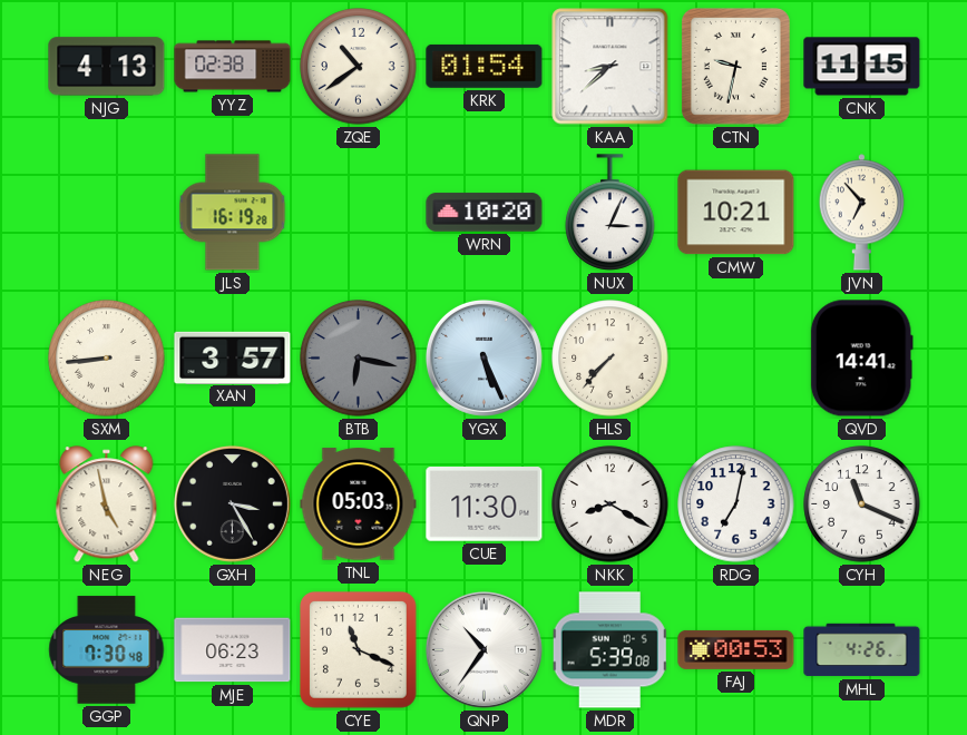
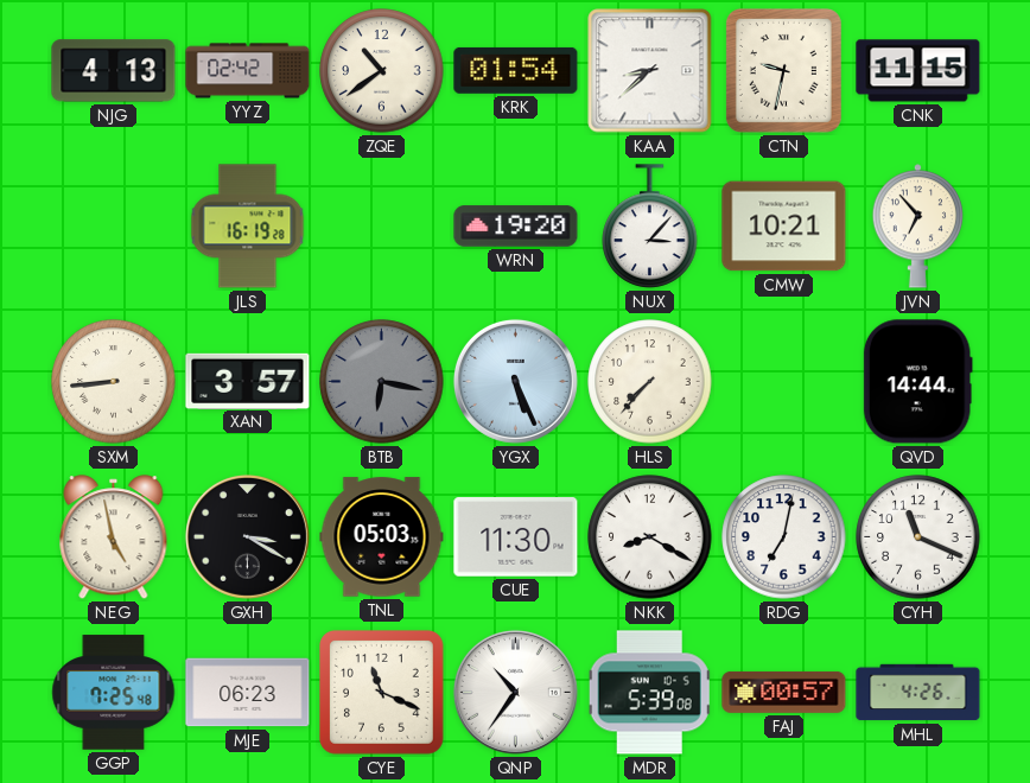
YYZ: 02:38 -> 02:42
WRN: 10:20 -> 19:20
NUX: 3:04 -> 3:07
QVD: 14:41 -> 14:44
GXH: 3:25 -> 3:20
GGP: 7:30 -> 7:25
FAJ: 00:53 -> 00:57
